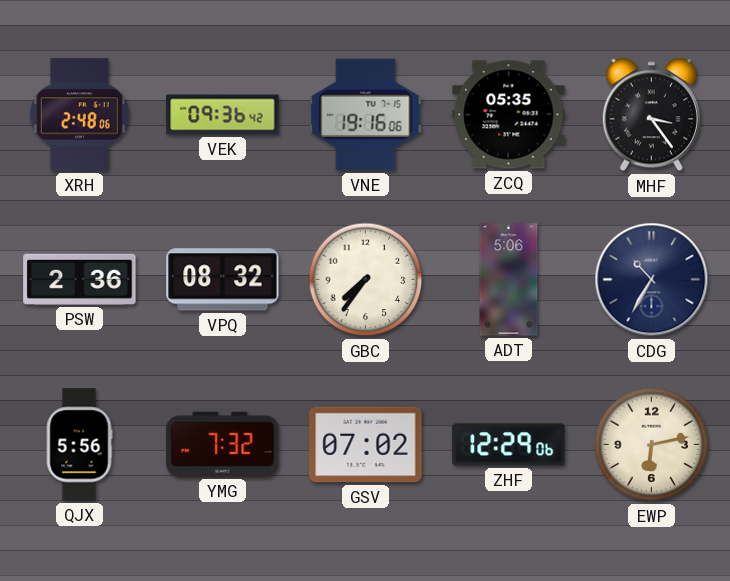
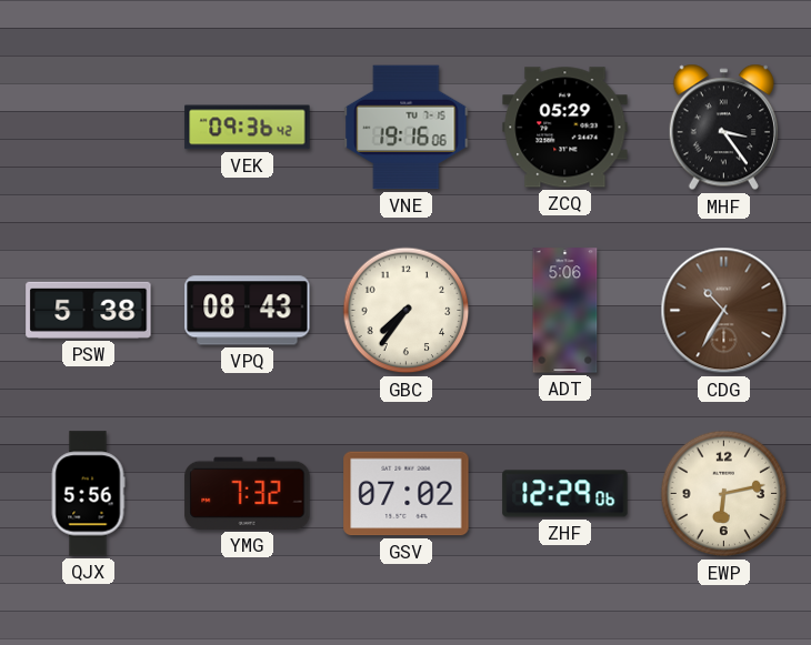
XRH: 2:48 -> none
ZCQ: 05:35 -> 05:29
PSW: 2:36 -> 5:38
VPQ: 08:32 -> 08:43
CDG dial: navy -> brown
